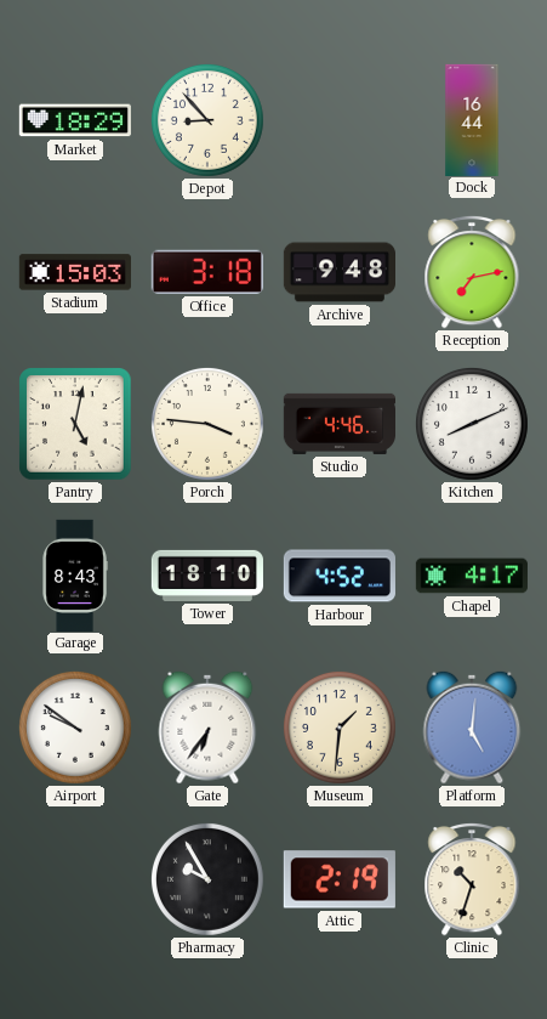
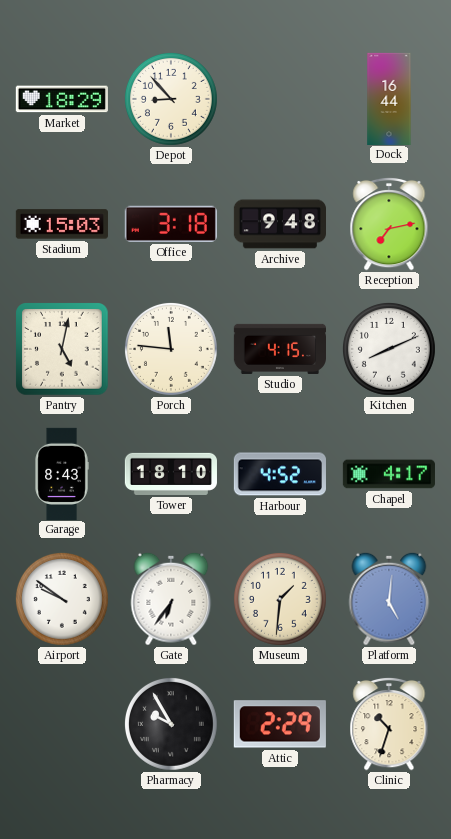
Porch: 3:46 -> 11:46
Studio: 4:46 -> 4:15
Attic: 2:19 -> 2:29
